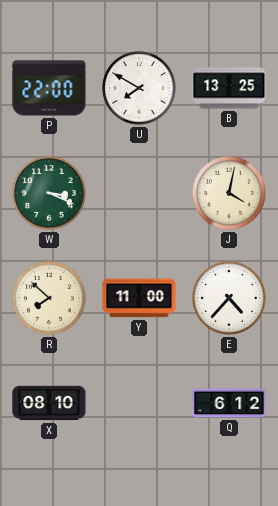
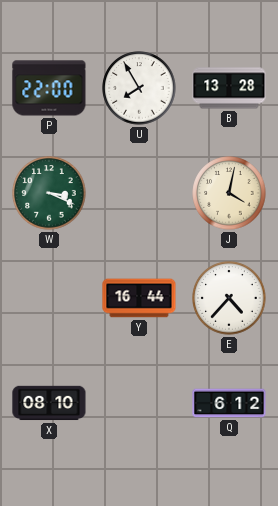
U: 7:50 -> 7:55
B: 13:25 -> 13:28
R: 7:52 -> none
Y: 11:00 -> 16:44
